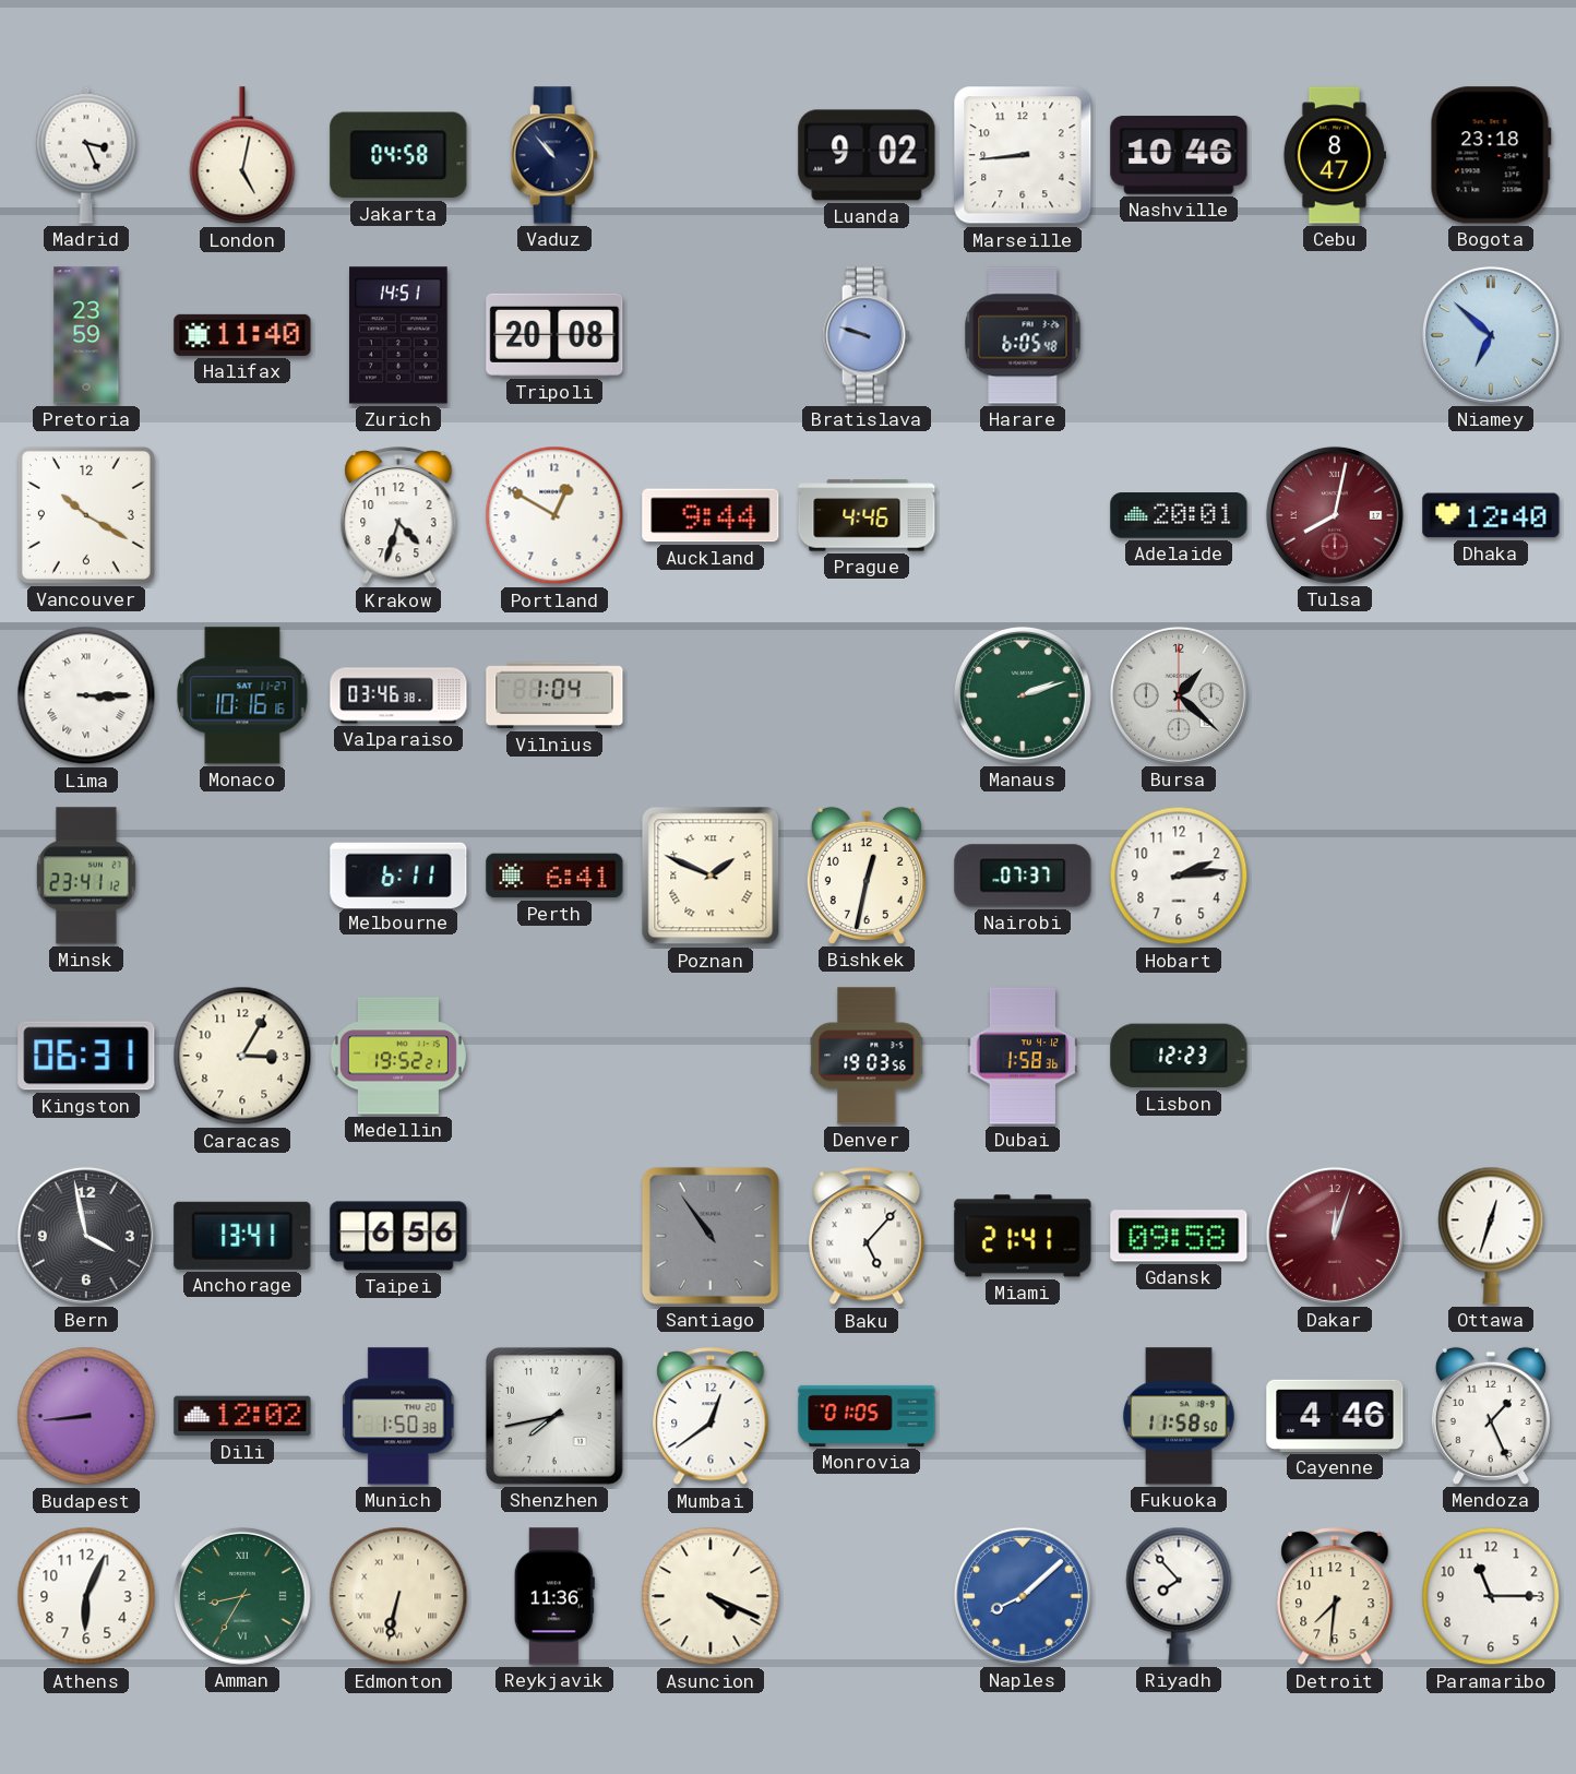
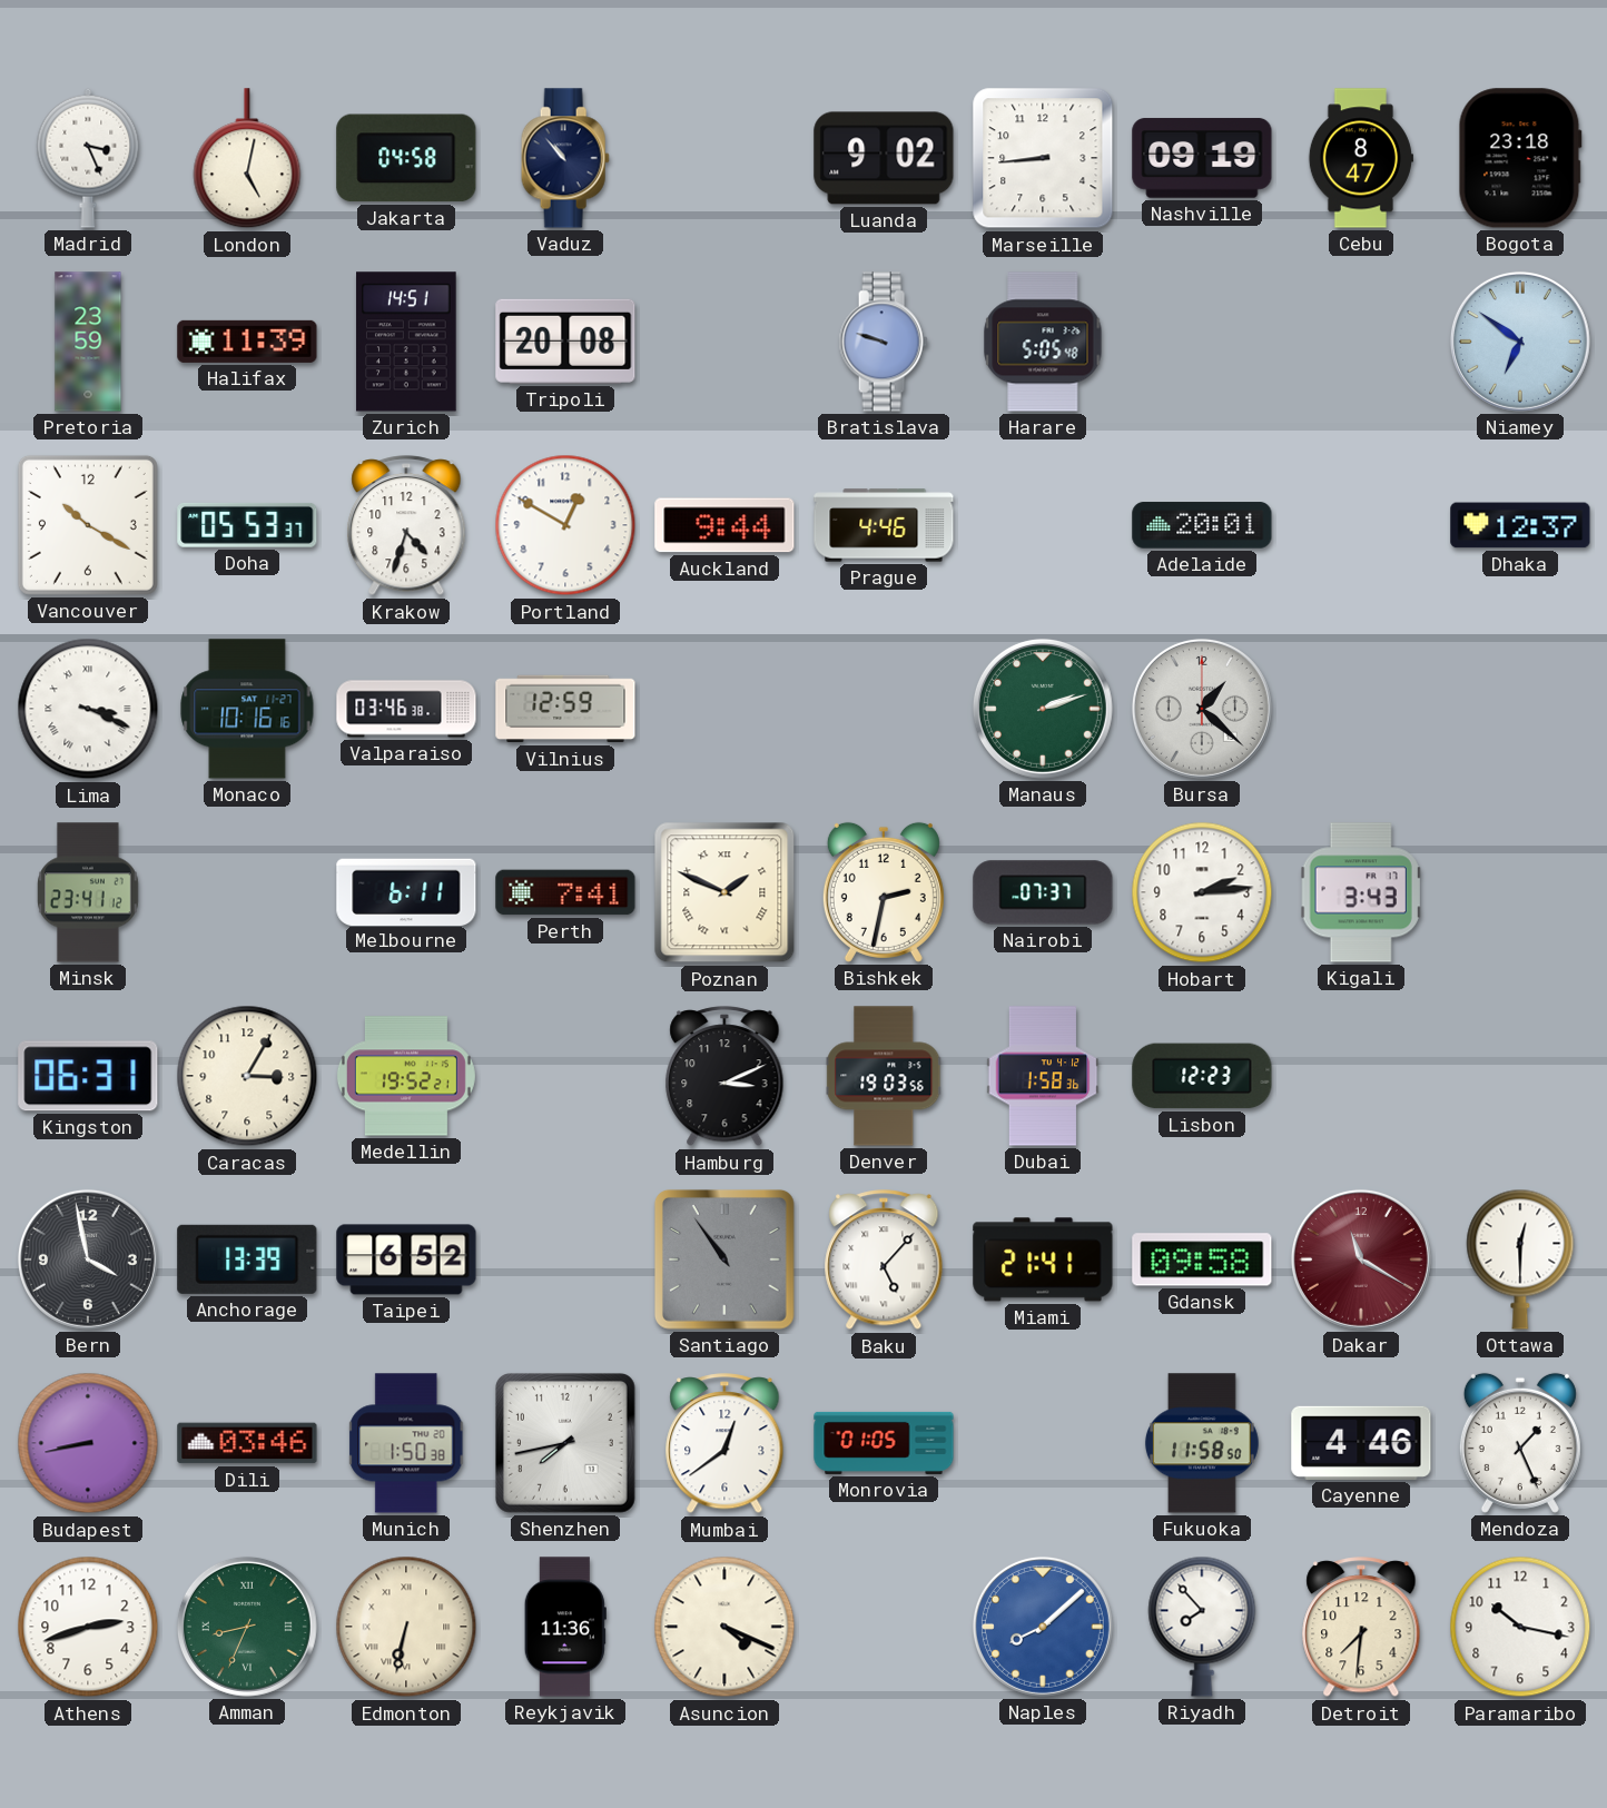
Nashville: 10:46 -> 09:19
Halifax: 11:40 -> 11:39
Harare: 6:05 -> 5:05
Niamey: 6:52 -> 6:51
Doha: none -> 05:53
Tulsa: 8:02 -> none
Dhaka: 12:40 -> 12:37
Lima: 3:15 -> 3:19
Vilnius: 1:04 -> 12:59
Perth: 6:41 -> 7:41
Bishkek: 12:32 -> 2:32
Kigali: none -> 3:43
Hamburg: none -> 3:11
Anchorage: 13:41 -> 13:39
Taipei: 6:56 -> 6:52
Dakar: 12:03 -> 11:20
Ottawa: 12:33 -> 12:30
Budapest: 8:44 -> 8:43
Dili: 12:02 -> 03:46
Athens: 6:04 -> 2:42
Amman: 8:35 -> 8:34
Paramaribo: 11:15 -> 10:17
